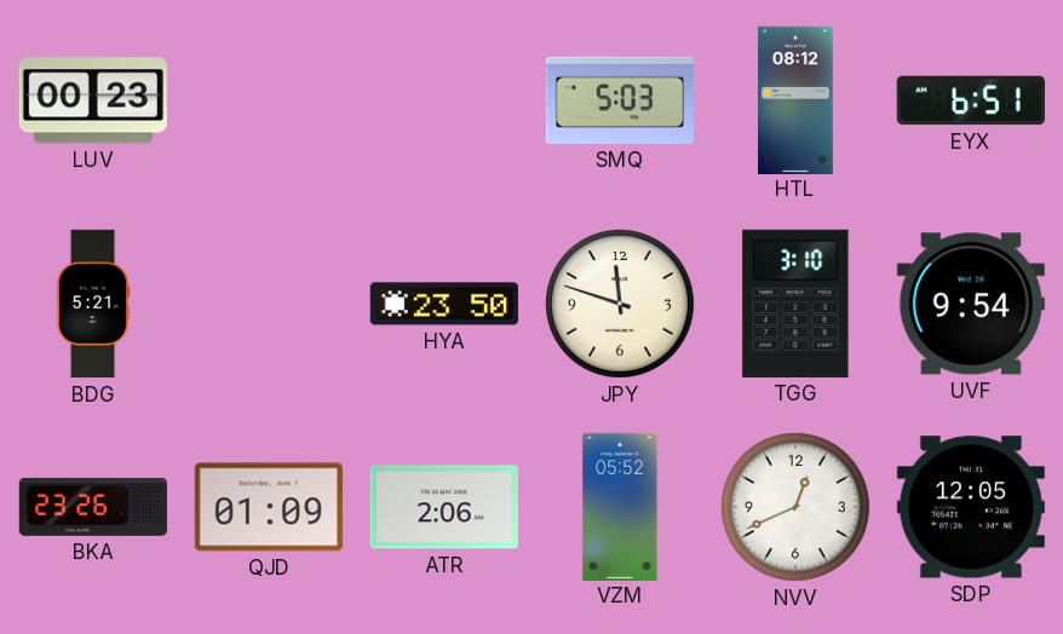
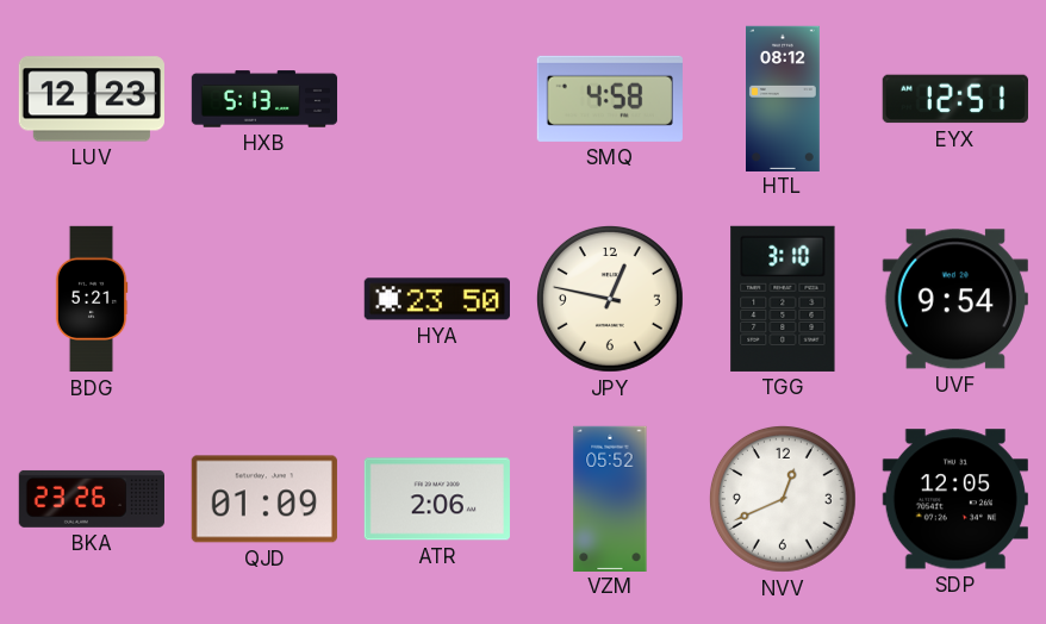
LUV: 00:23 -> 12:23
HXB: none -> 5:13
SMQ: 5:03 -> 4:58
EYX: 6:51 -> 12:51
JPY: 11:48 -> 12:47
